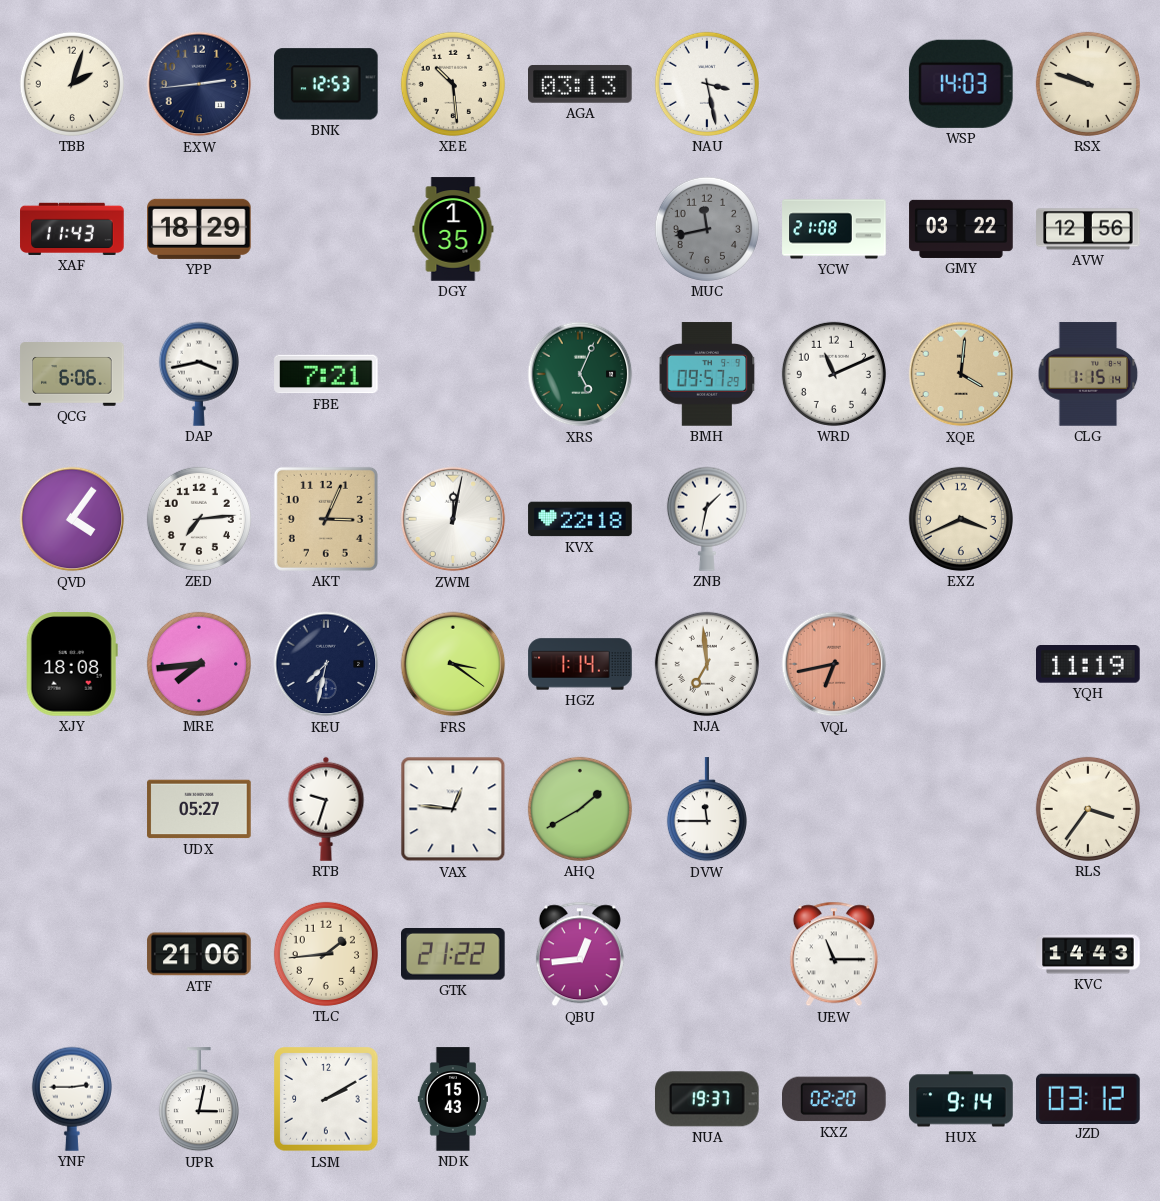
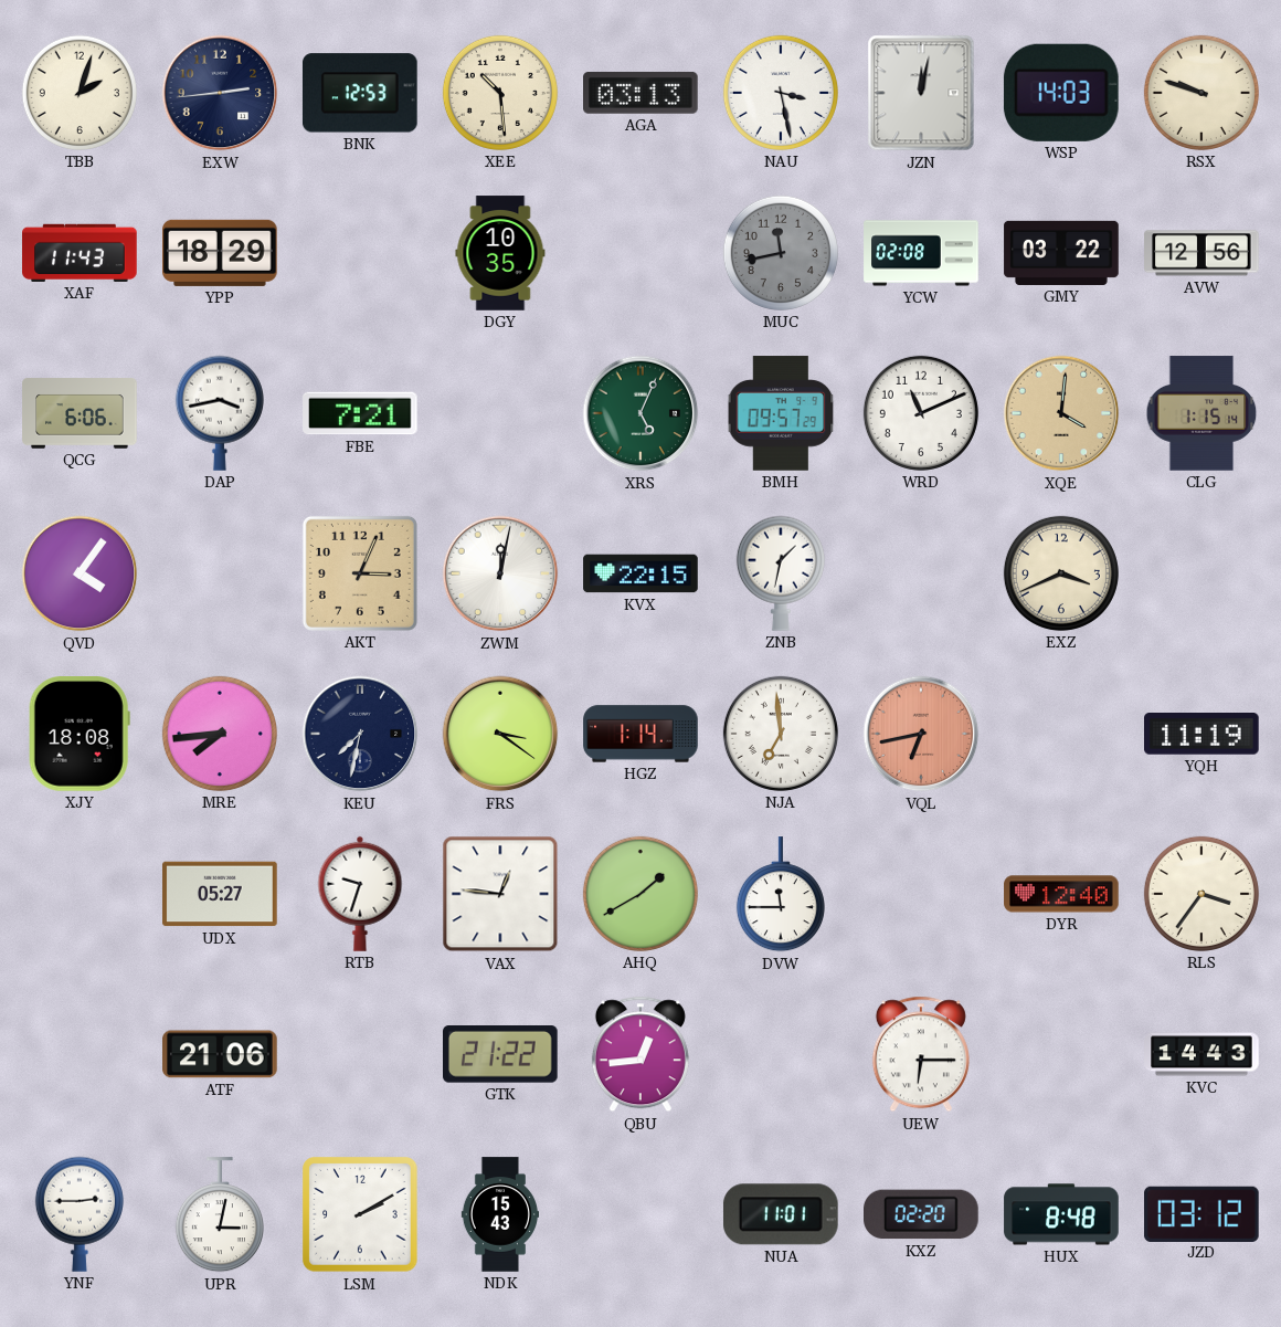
JZN: none -> 12:02
DGY: 1:35 -> 10:35
YCW: 21:08 -> 02:08
ZED: 7:14 -> none
KVX: 22:18 -> 22:15
DYR: none -> 12:40
TLC: 1:44 -> none
UEW: 11:15 -> 6:15
NUA: 19:37 -> 11:01
HUX: 9:14 -> 8:48
